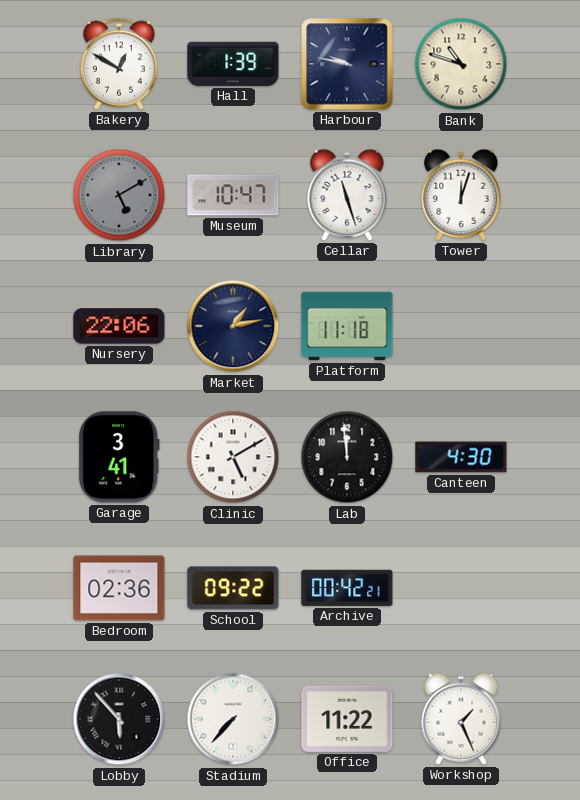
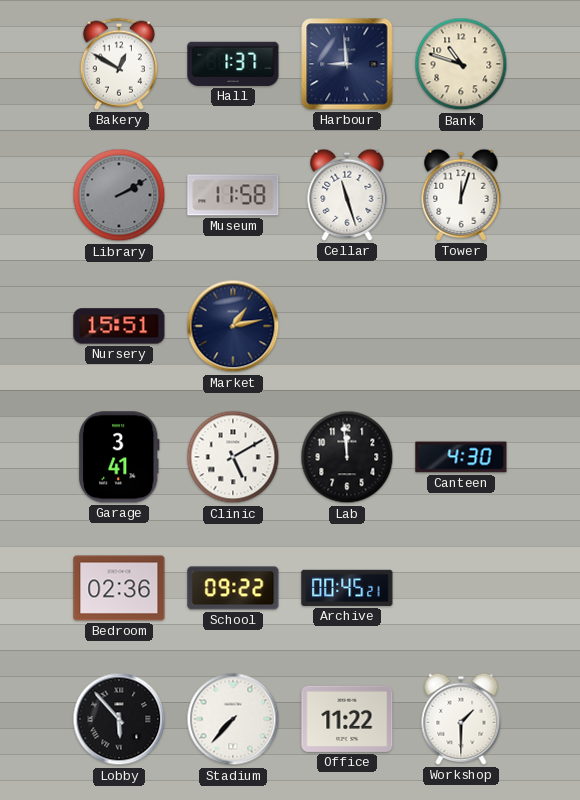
Hall: 1:39 -> 1:37
Harbour: 9:47 -> 8:59
Library: 5:10 -> 2:10
Museum: 10:47 -> 11:58
Nursery: 22:06 -> 15:51
Platform: 11:18 -> none
Archive: 00:42 -> 00:45
Workshop: 1:26 -> 1:30
